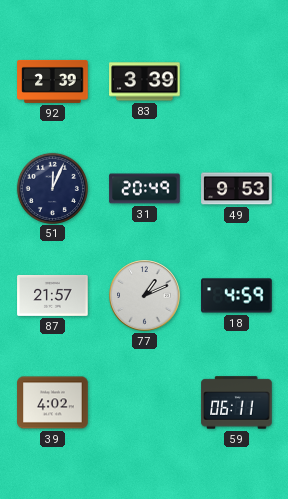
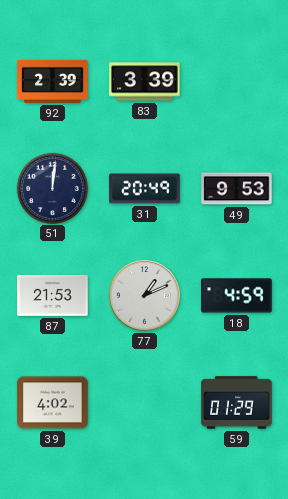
51: 12:04 -> 12:01
87: 21:57 -> 21:53
59: 06:11 -> 01:29
